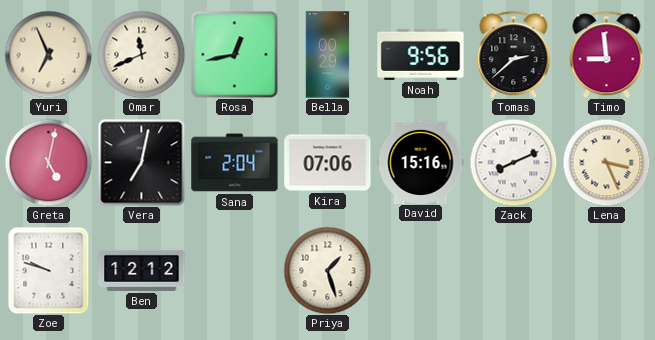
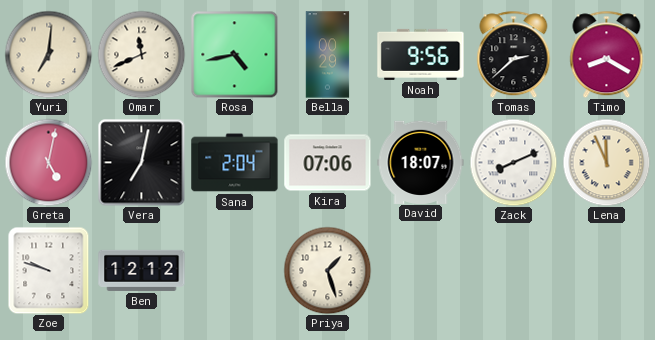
Yuri: 6:56 -> 7:01
Rosa: 12:43 -> 4:43
Timo: 8:59 -> 8:20
David: 15:16 -> 18:07
Lena: 3:26 -> 11:56
